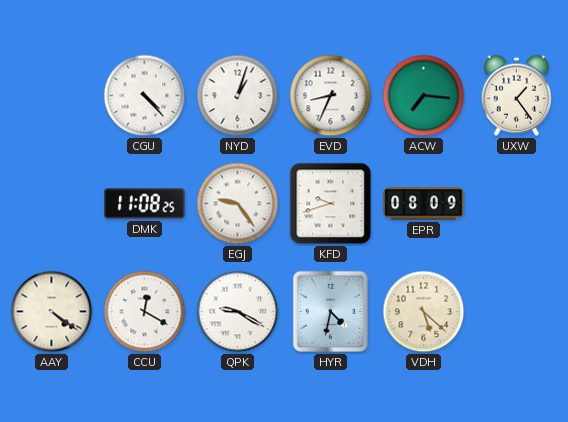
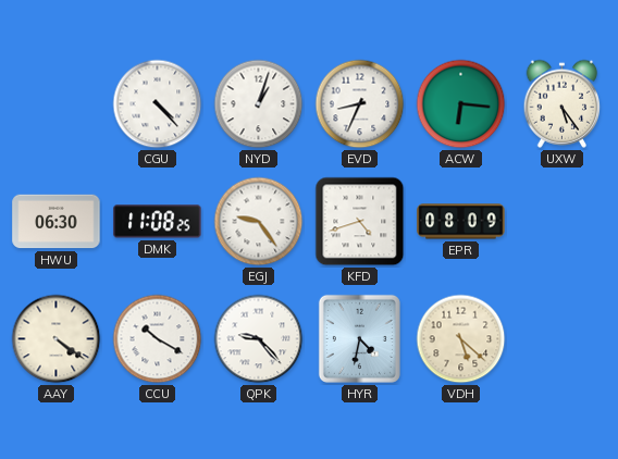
ACW: 7:16 -> 6:16
UXW: 1:24 -> 5:24
HWU: none -> 06:30
KFD: 9:42 -> 4:42
CCU: 12:20 -> 10:20
QPK: 9:20 -> 9:23
